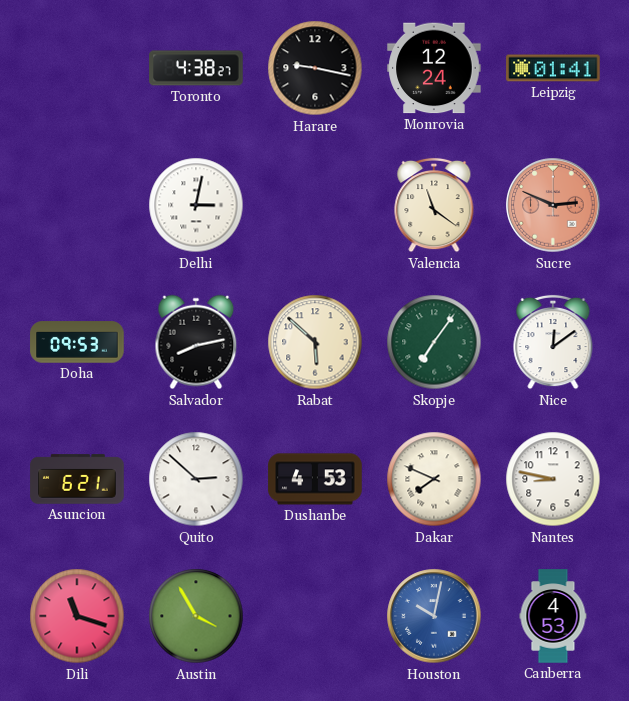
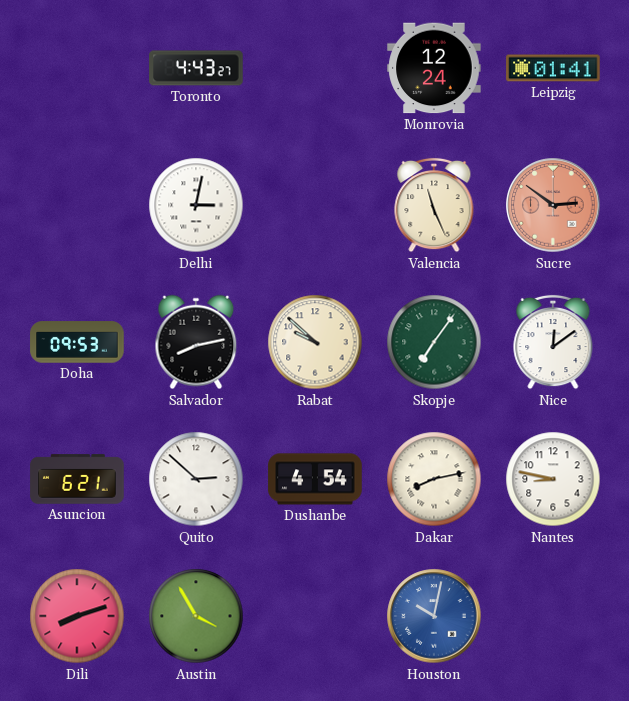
Toronto: 4:38 -> 4:43
Harare: 9:17 -> none
Valencia: 11:21 -> 11:26
Sucre: 2:49 -> 2:51
Rabat: 5:52 -> 9:52
Dushanbe: 4:53 -> 4:54
Dakar: 7:49 -> 8:13
Dili: 11:18 -> 8:12
Canberra: 4:53 -> none
